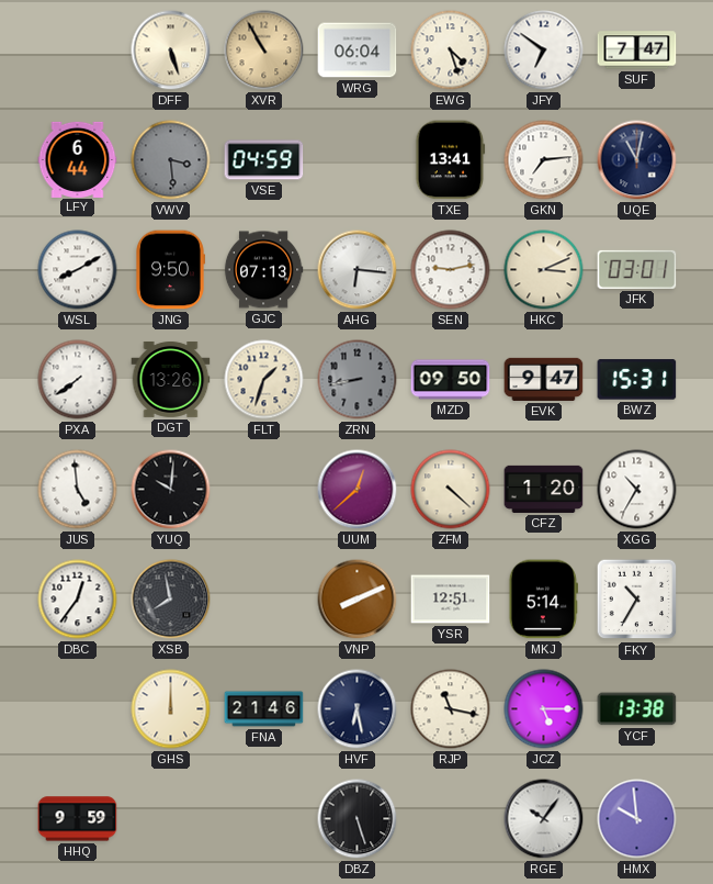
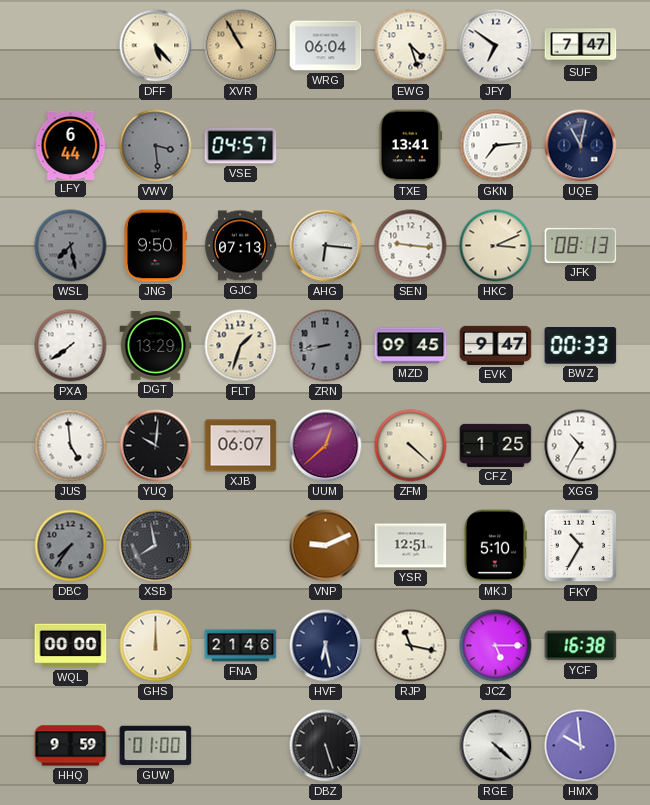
DFF: 5:27 -> 5:23
VSE: 04:59 -> 04:57
WSL: 8:10 -> 7:28
WSL dial: white -> grey
SEN: 9:13 -> 9:16
JFK: 03:01 -> 08:13
DGT: 13:26 -> 13:29
MZD: 09:50 -> 09:45
BWZ: 15:31 -> 00:33
XJB: none -> 06:07
CFZ: 1:20 -> 1:25
DBC: 12:36 -> 7:36
DBC dial: white -> grey
VNP: 8:11 -> 9:11
MKJ: 5:14 -> 5:10
WQL: none -> 00:00
YCF: 13:38 -> 16:38
GUW: none -> 01:00
RGE: 10:06 -> 4:22
